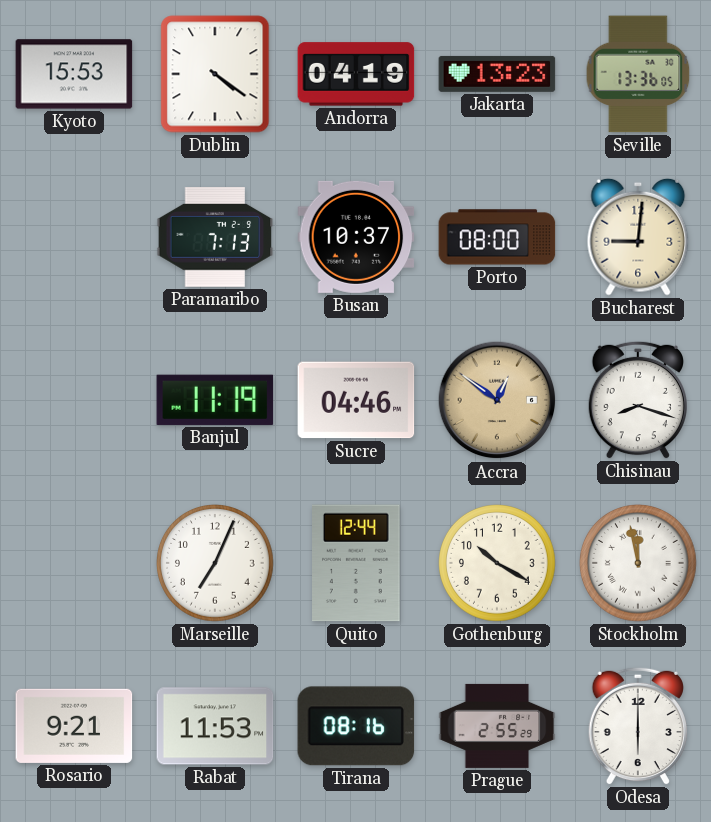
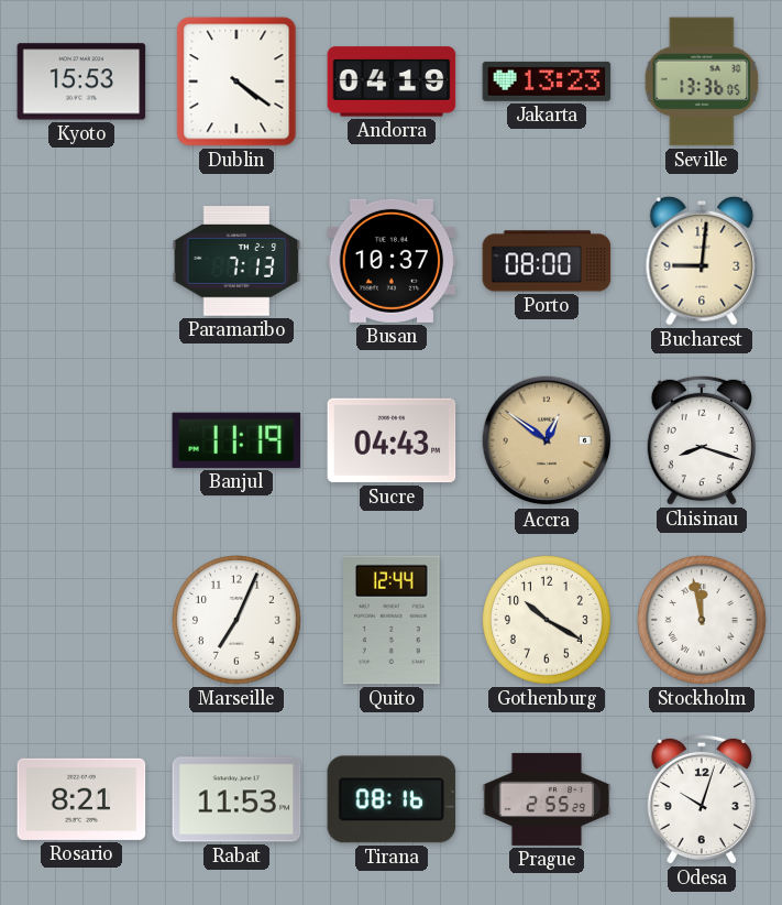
Sucre: 04:46 -> 04:43
Rosario: 9:21 -> 8:21
Odesa: 6:00 -> 10:03
